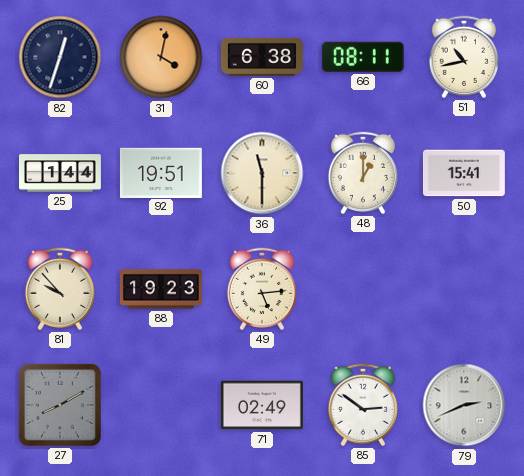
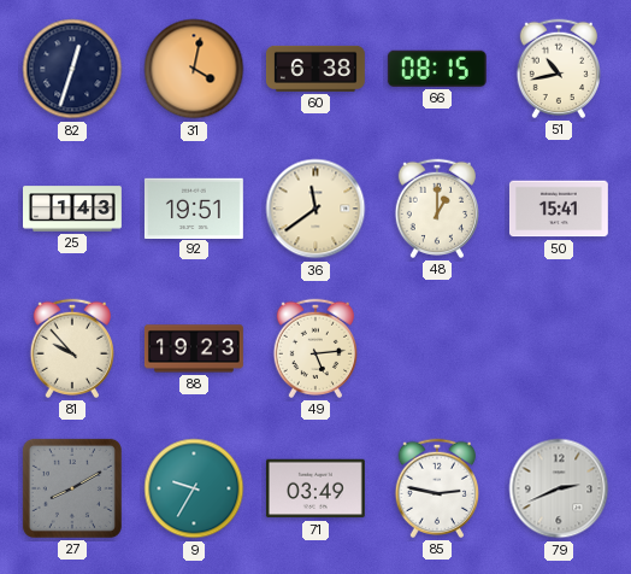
66: 08:11 -> 08:15
25: 1:44 -> 1:43
36: 11:30 -> 11:39
9: none -> 9:35
71: 02:49 -> 03:49
85: 2:51 -> 2:47
